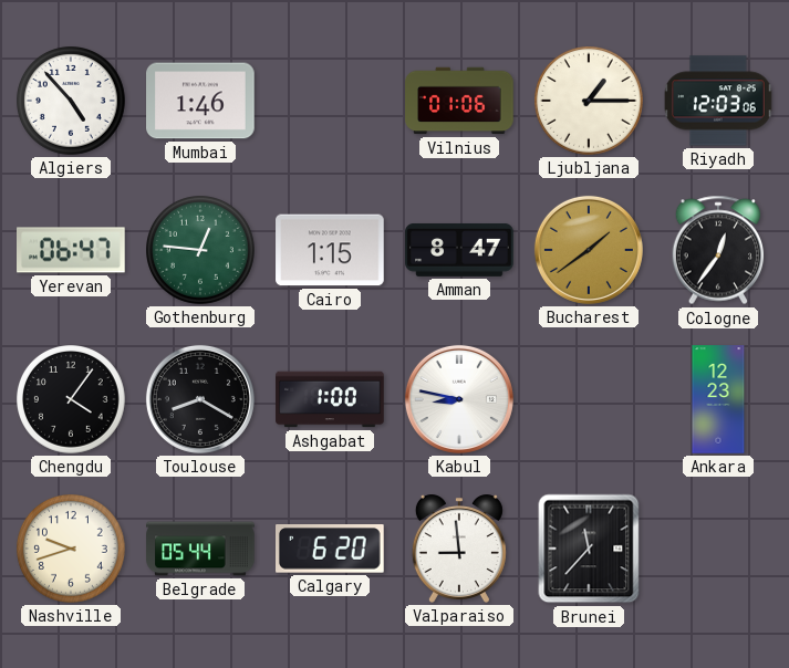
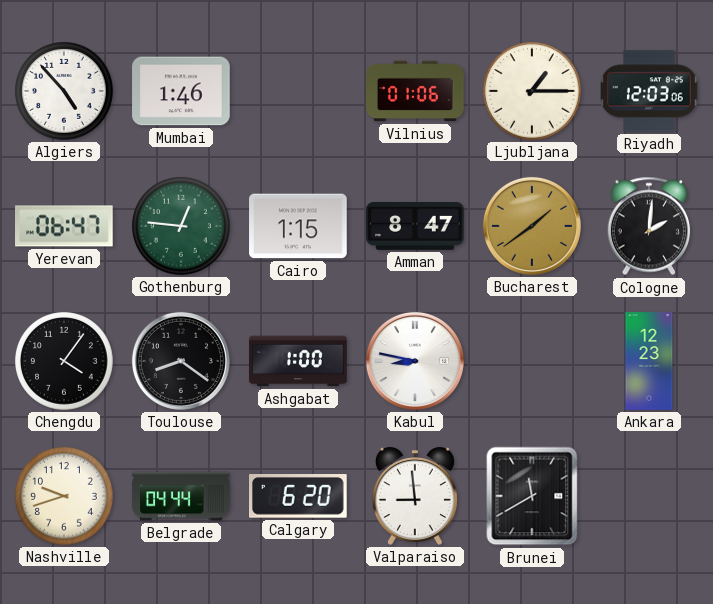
Cologne: 12:36 -> 2:01
Toulouse: 8:20 -> 8:21
Belgrade: 05:44 -> 04:44
Brunei: 11:37 -> 11:40
